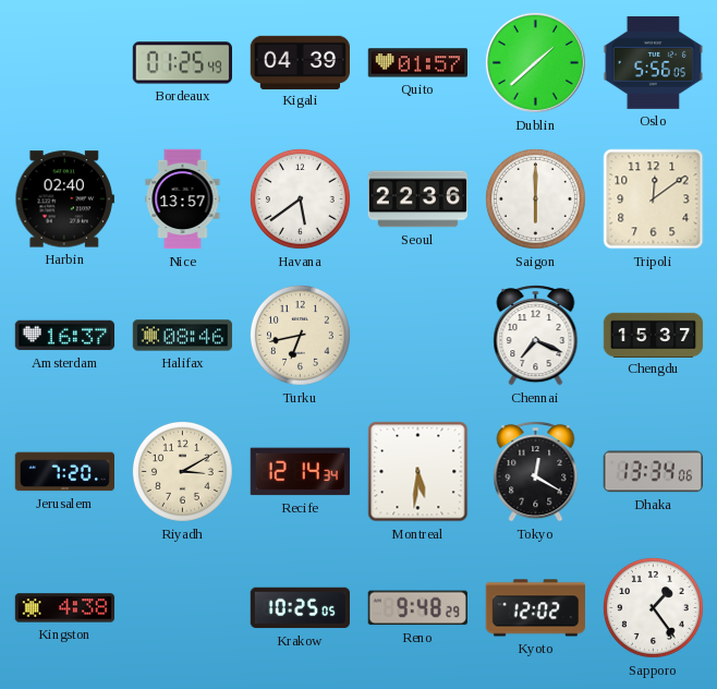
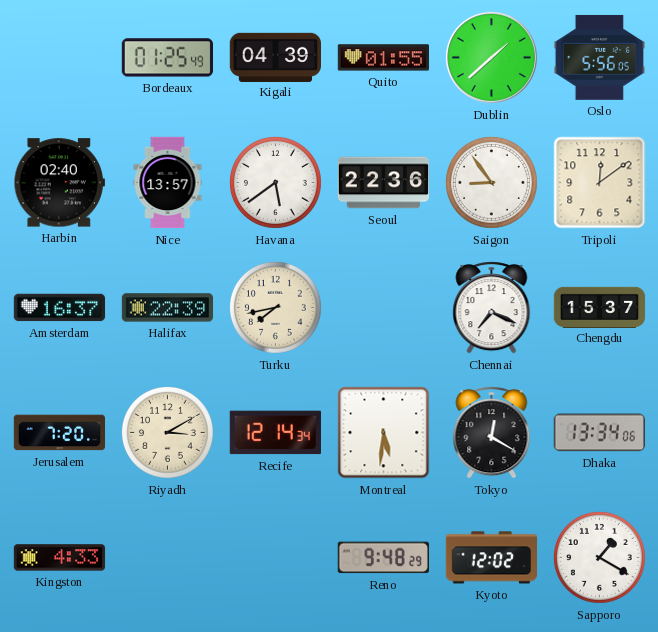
Quito: 01:57 -> 01:55
Saigon: 6:00 -> 8:54
Halifax: 08:46 -> 22:39
Turku: 6:43 -> 7:43
Kingston: 4:38 -> 4:33
Krakow: 10:25 -> none
Sapporo: 1:24 -> 1:20
